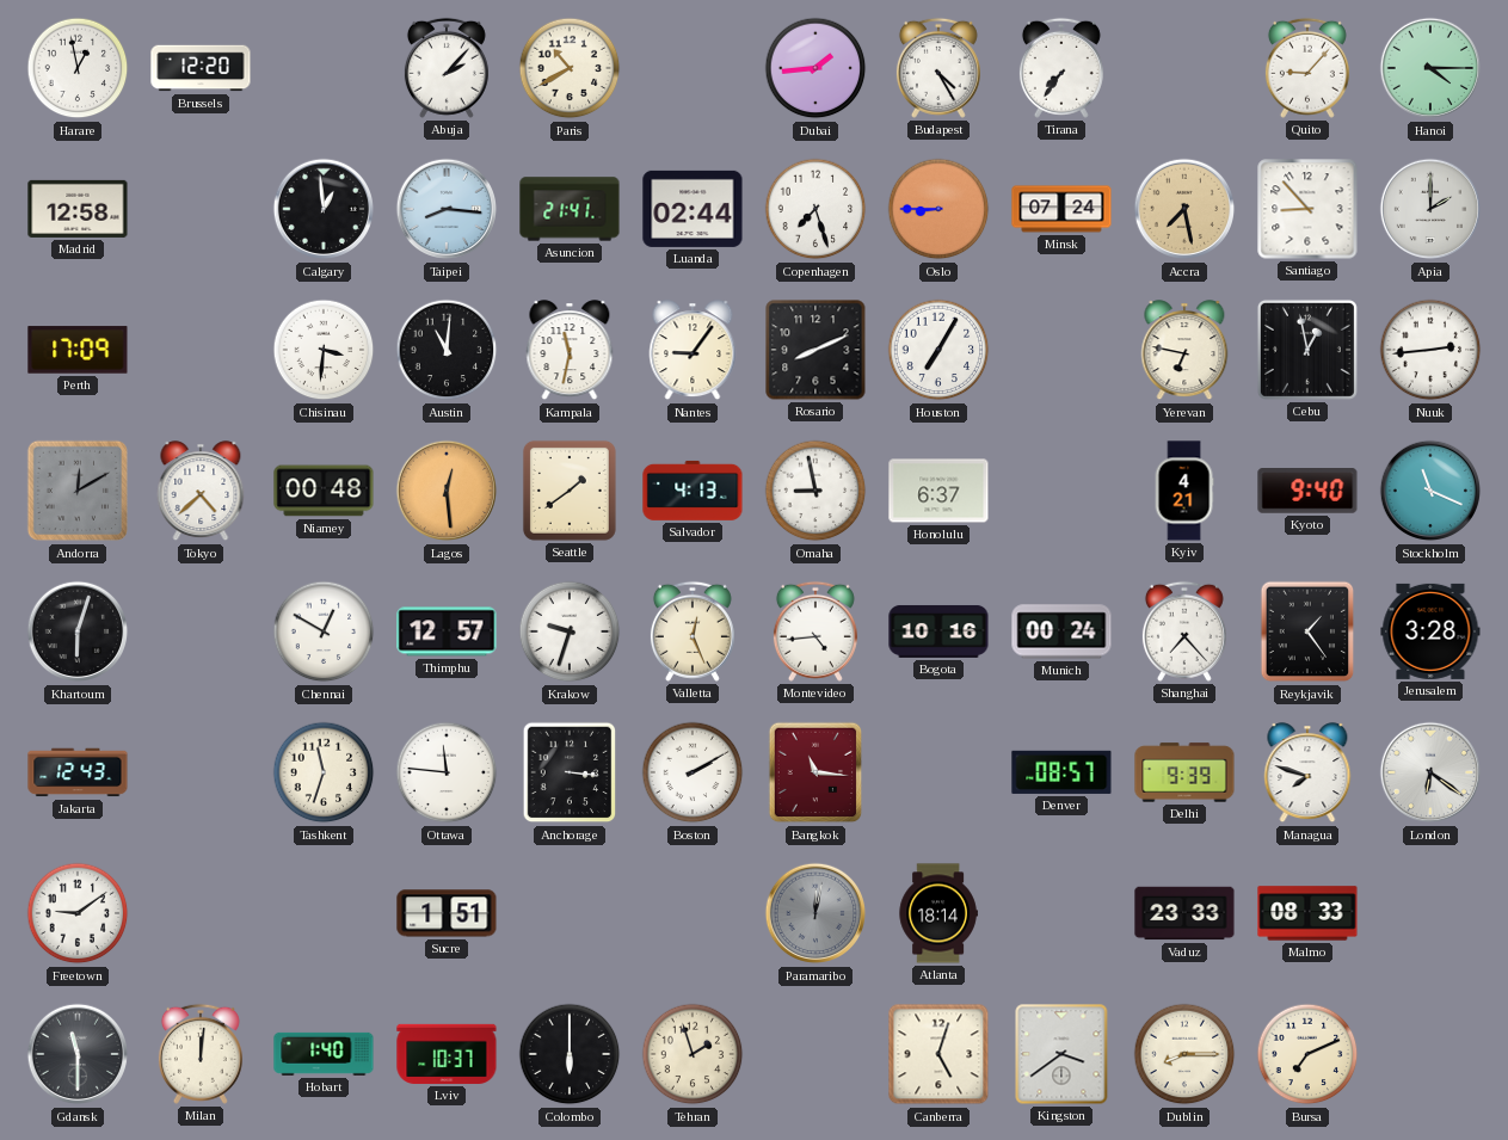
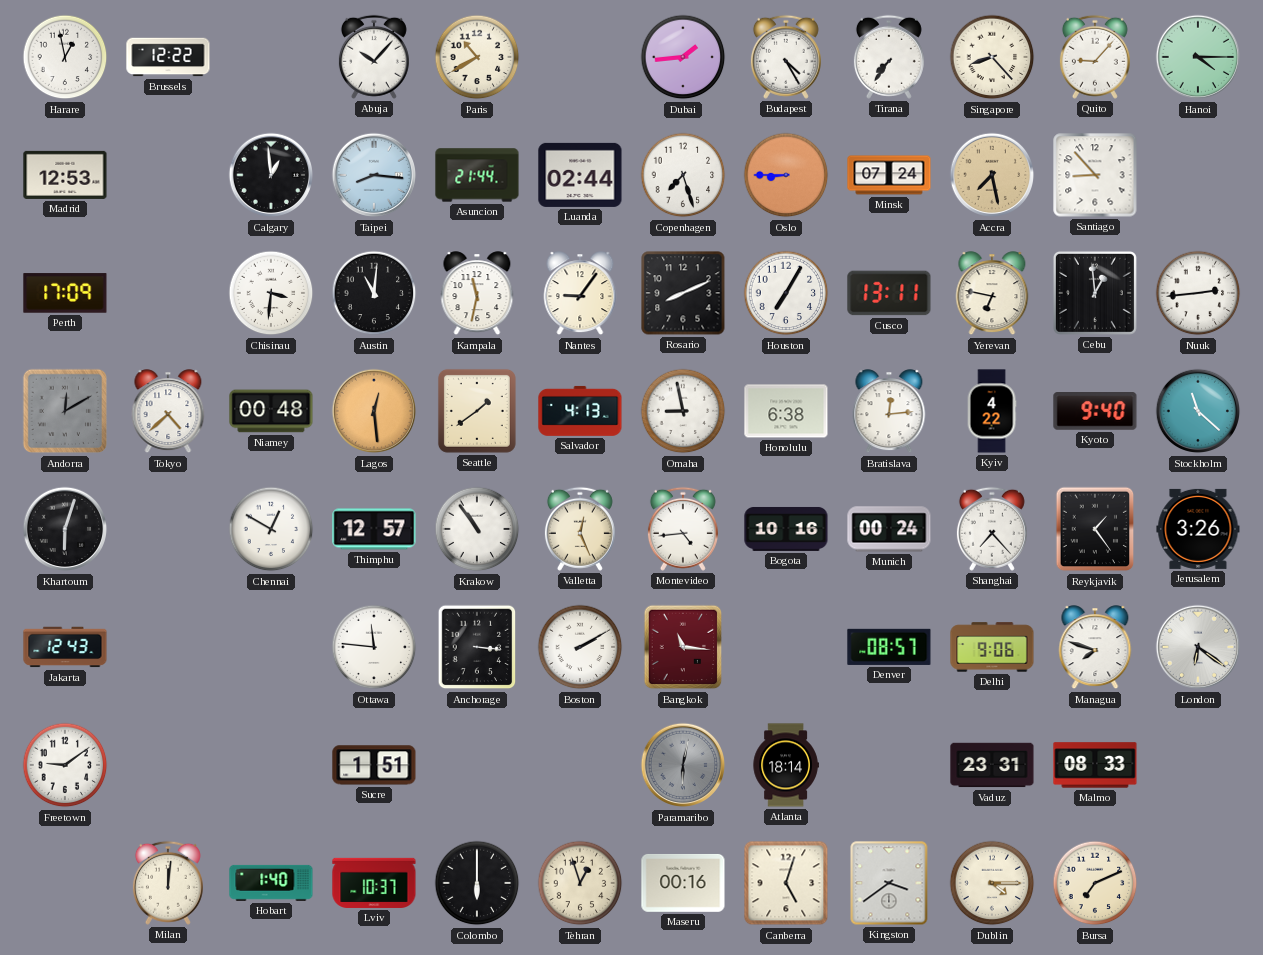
Brussels: 12:20 -> 12:22
Abuja: 2:07 -> 10:07
Singapore: none -> 8:23
Madrid: 12:58 -> 12:53
Asuncion: 21:41 -> 21:44
Apia: 2:00 -> none
Cusco: none -> 13:11
Cebu: 12:58 -> 12:59
Honolulu: 6:37 -> 6:38
Bratislava: none -> 12:14
Kyiv: 4:21 -> 4:22
Stockholm: 11:19 -> 11:22
Krakow: 9:33 -> 10:54
Jerusalem: 3:28 -> 3:26
Tashkent: 11:33 -> none
Delhi: 9:39 -> 9:06
Paramaribo: 12:02 -> 6:02
Vaduz: 23:33 -> 23:31
Gdansk: 11:30 -> none
Tehran: 1:57 -> 12:57
Maseru: none -> 00:16
Dublin: 8:15 -> 4:15
